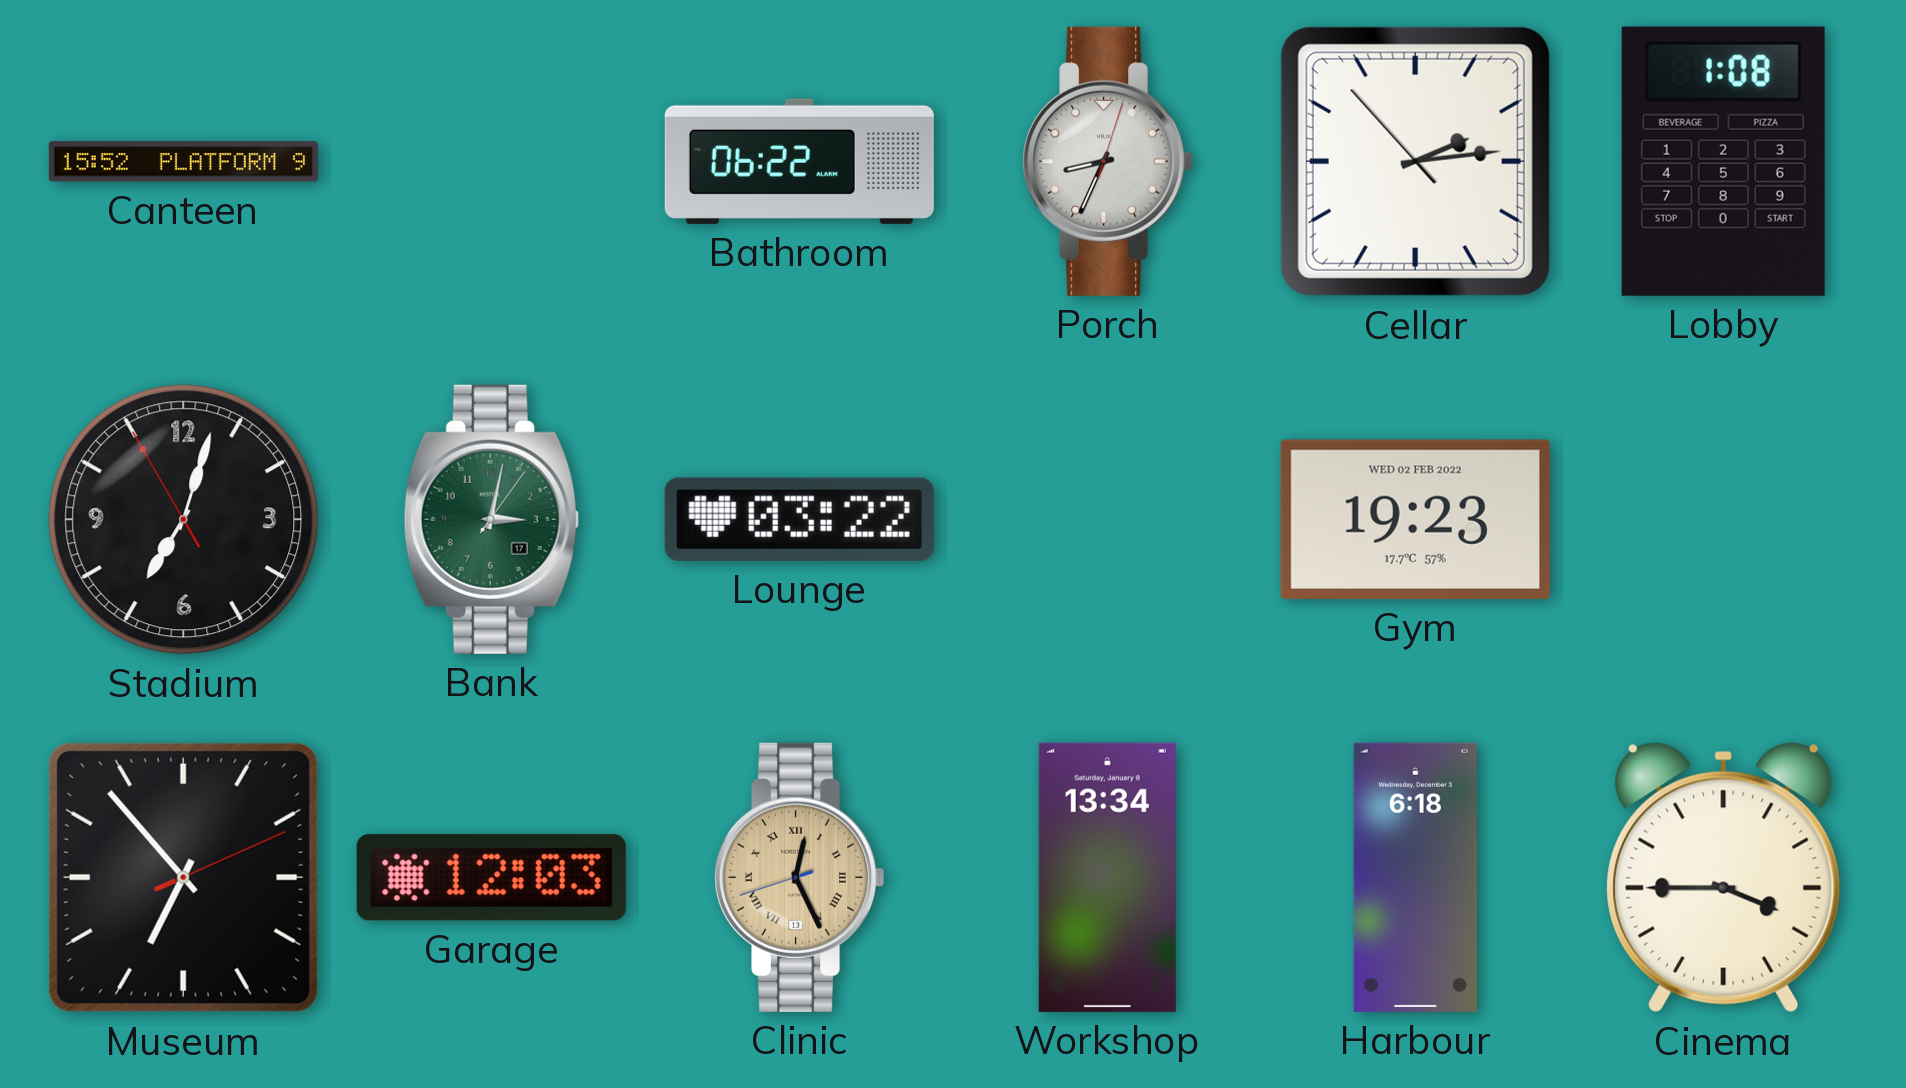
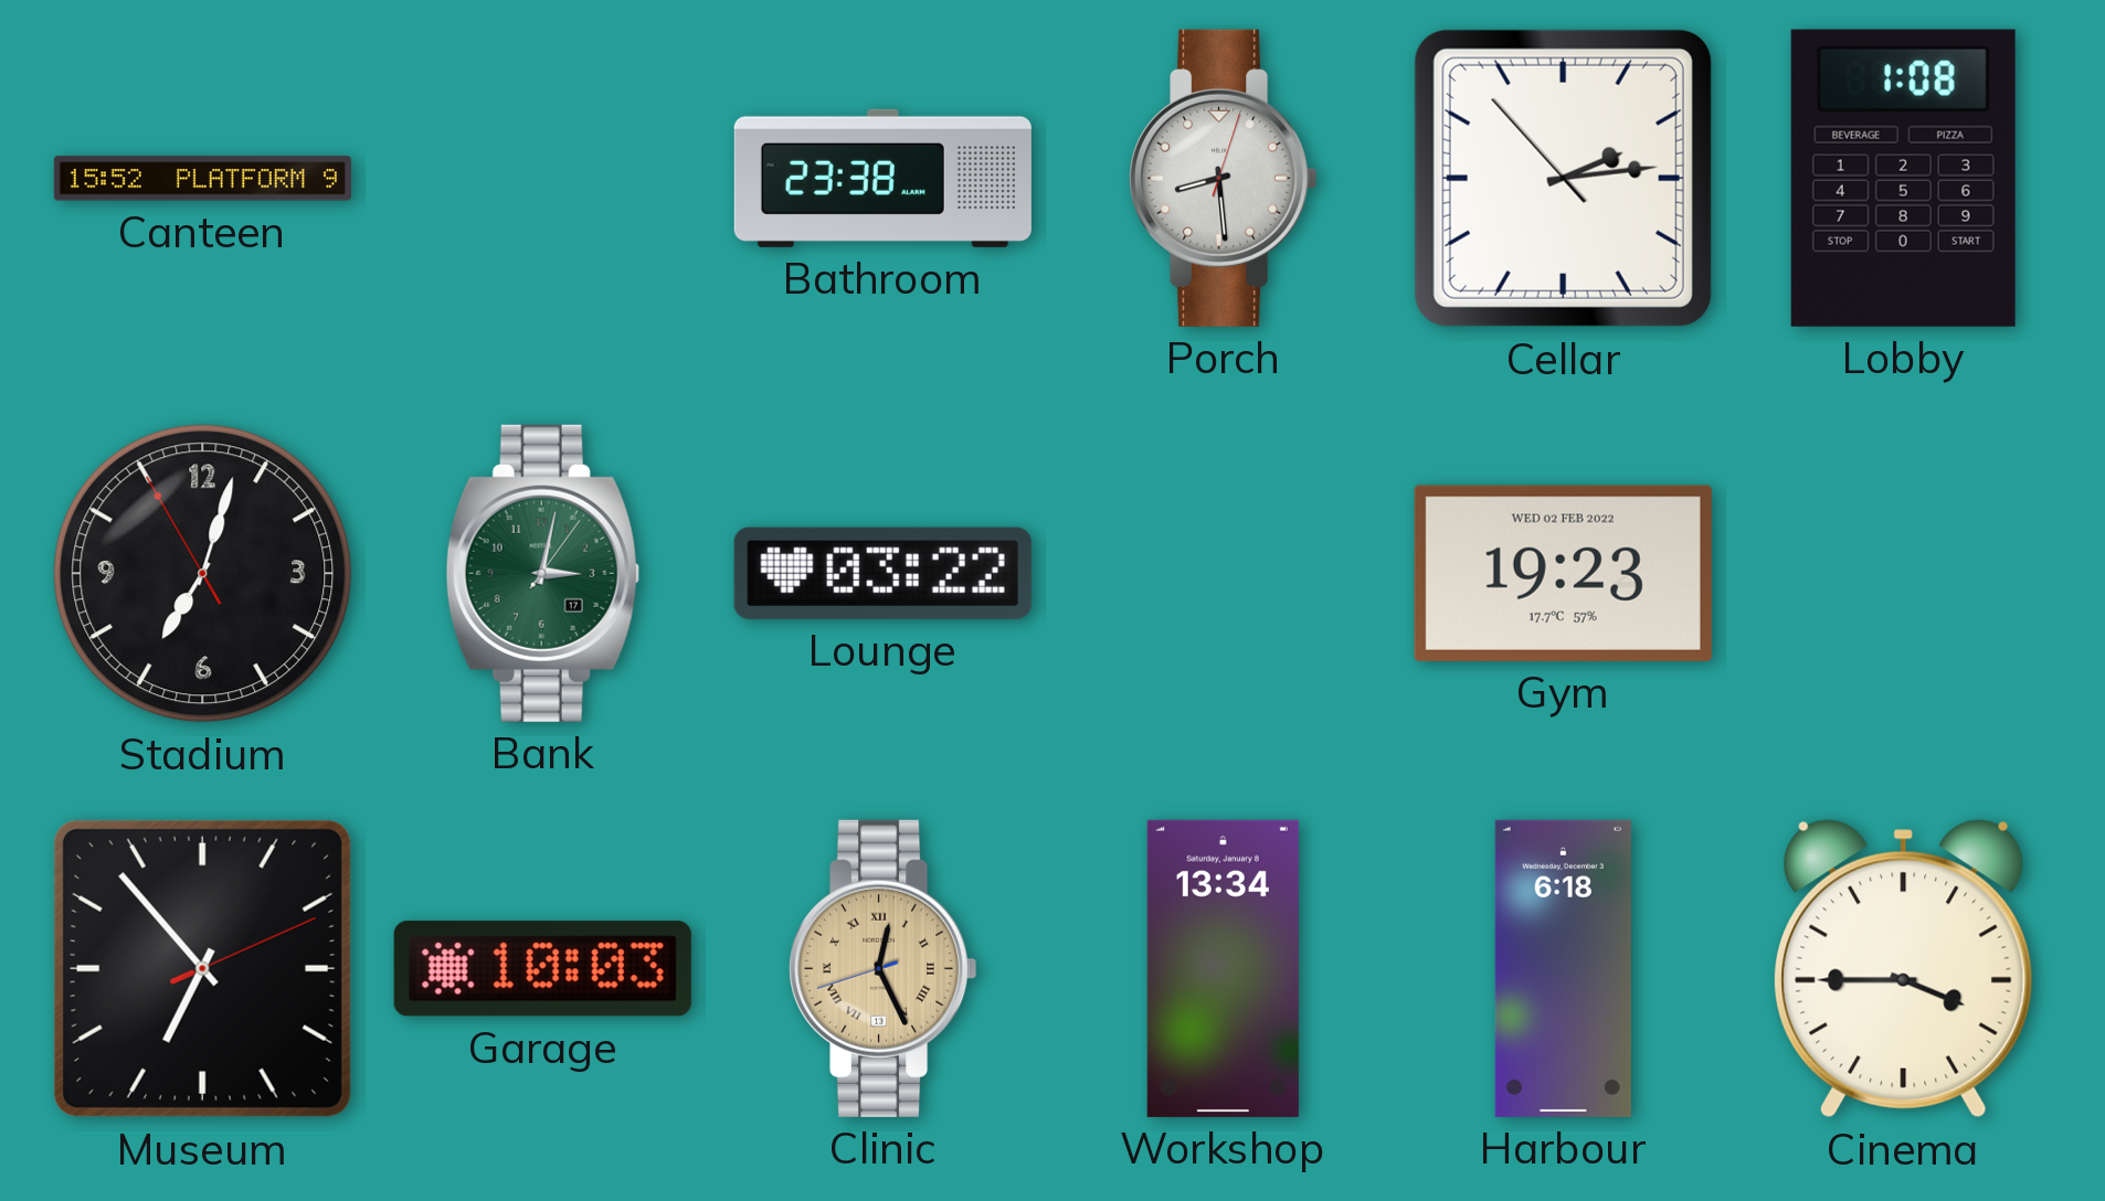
Bathroom: 06:22 -> 23:38
Porch: 8:34 -> 8:29
Garage: 12:03 -> 10:03
